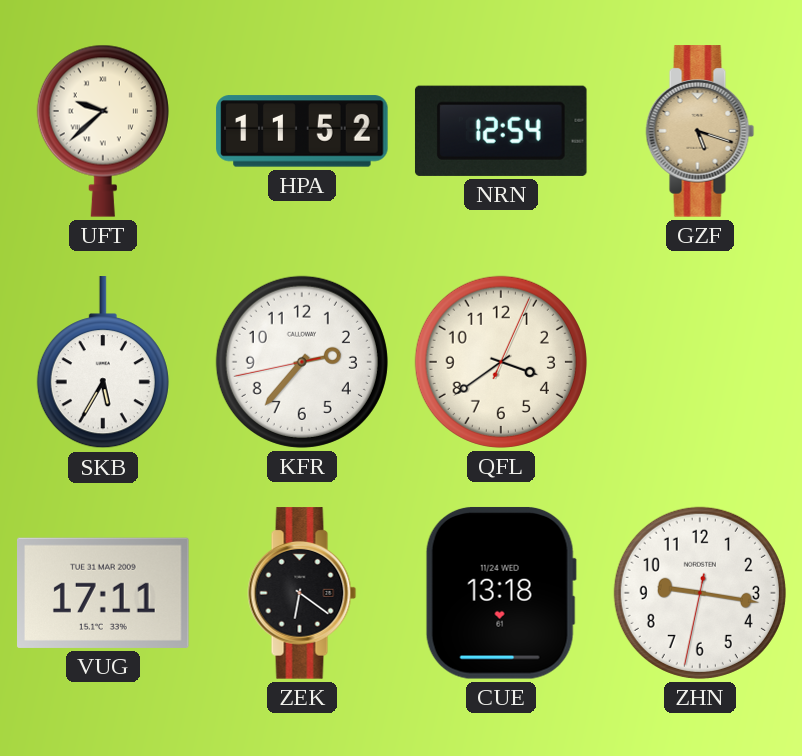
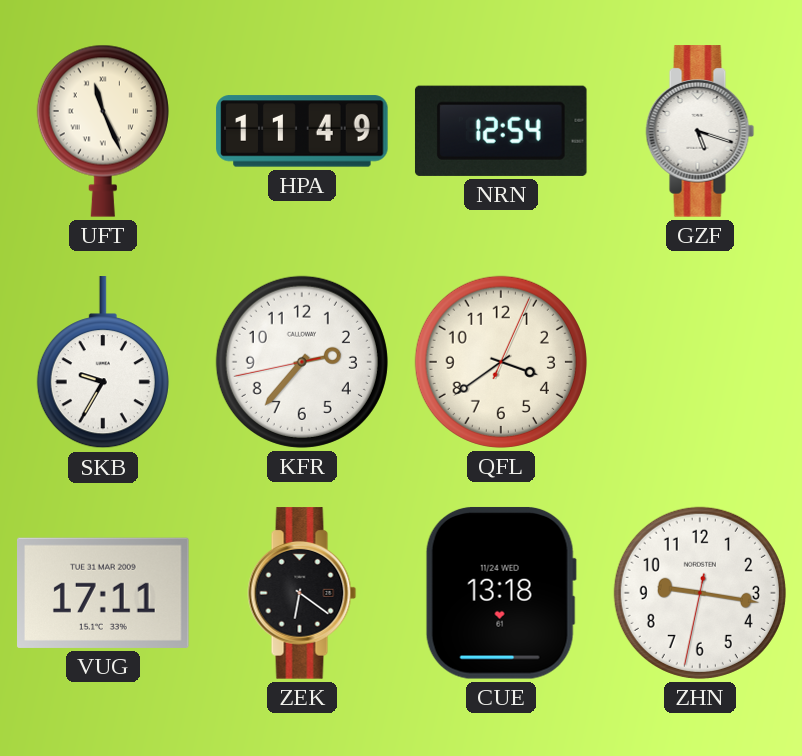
UFT: 9:38 -> 11:26
HPA: 11:52 -> 11:49
GZF dial: champagne -> white
SKB: 5:35 -> 9:35
